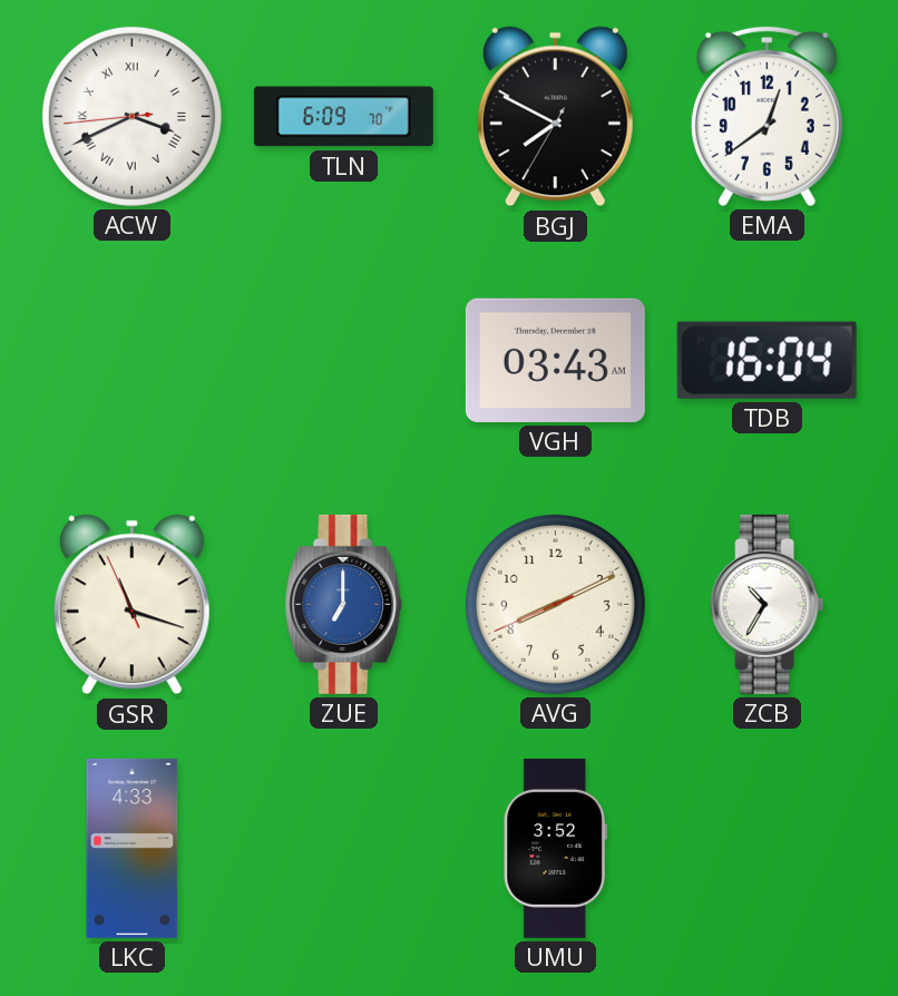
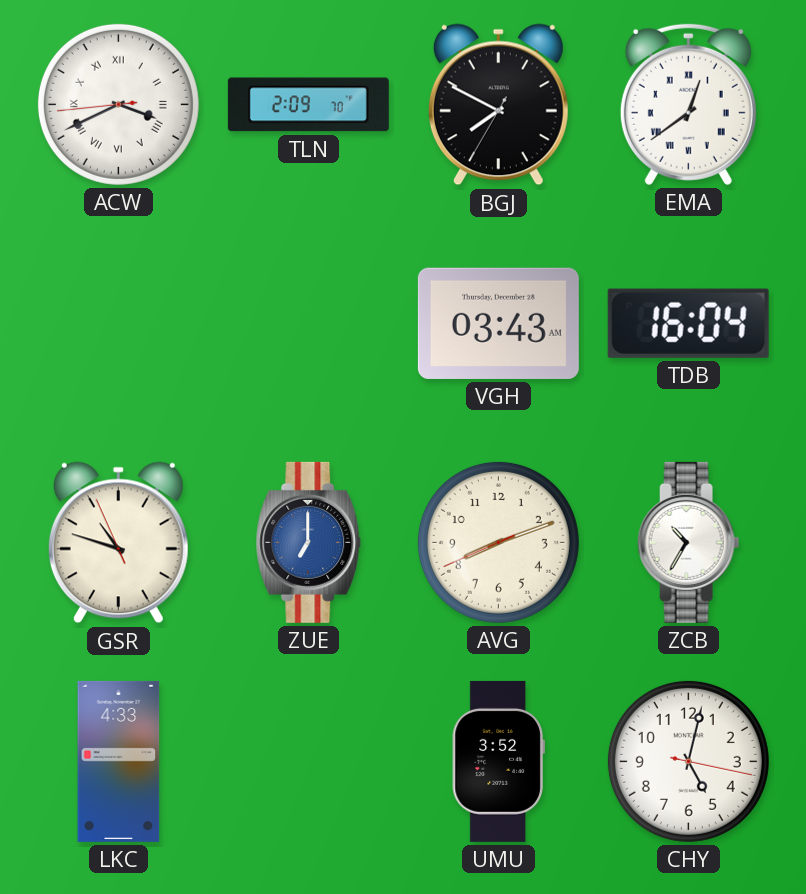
TLN: 6:09 -> 2:09
EMA numerals: Arabic -> Roman
GSR: 11:17 -> 10:47
AVG: 8:10 -> 8:11
CHY: none -> 5:02
